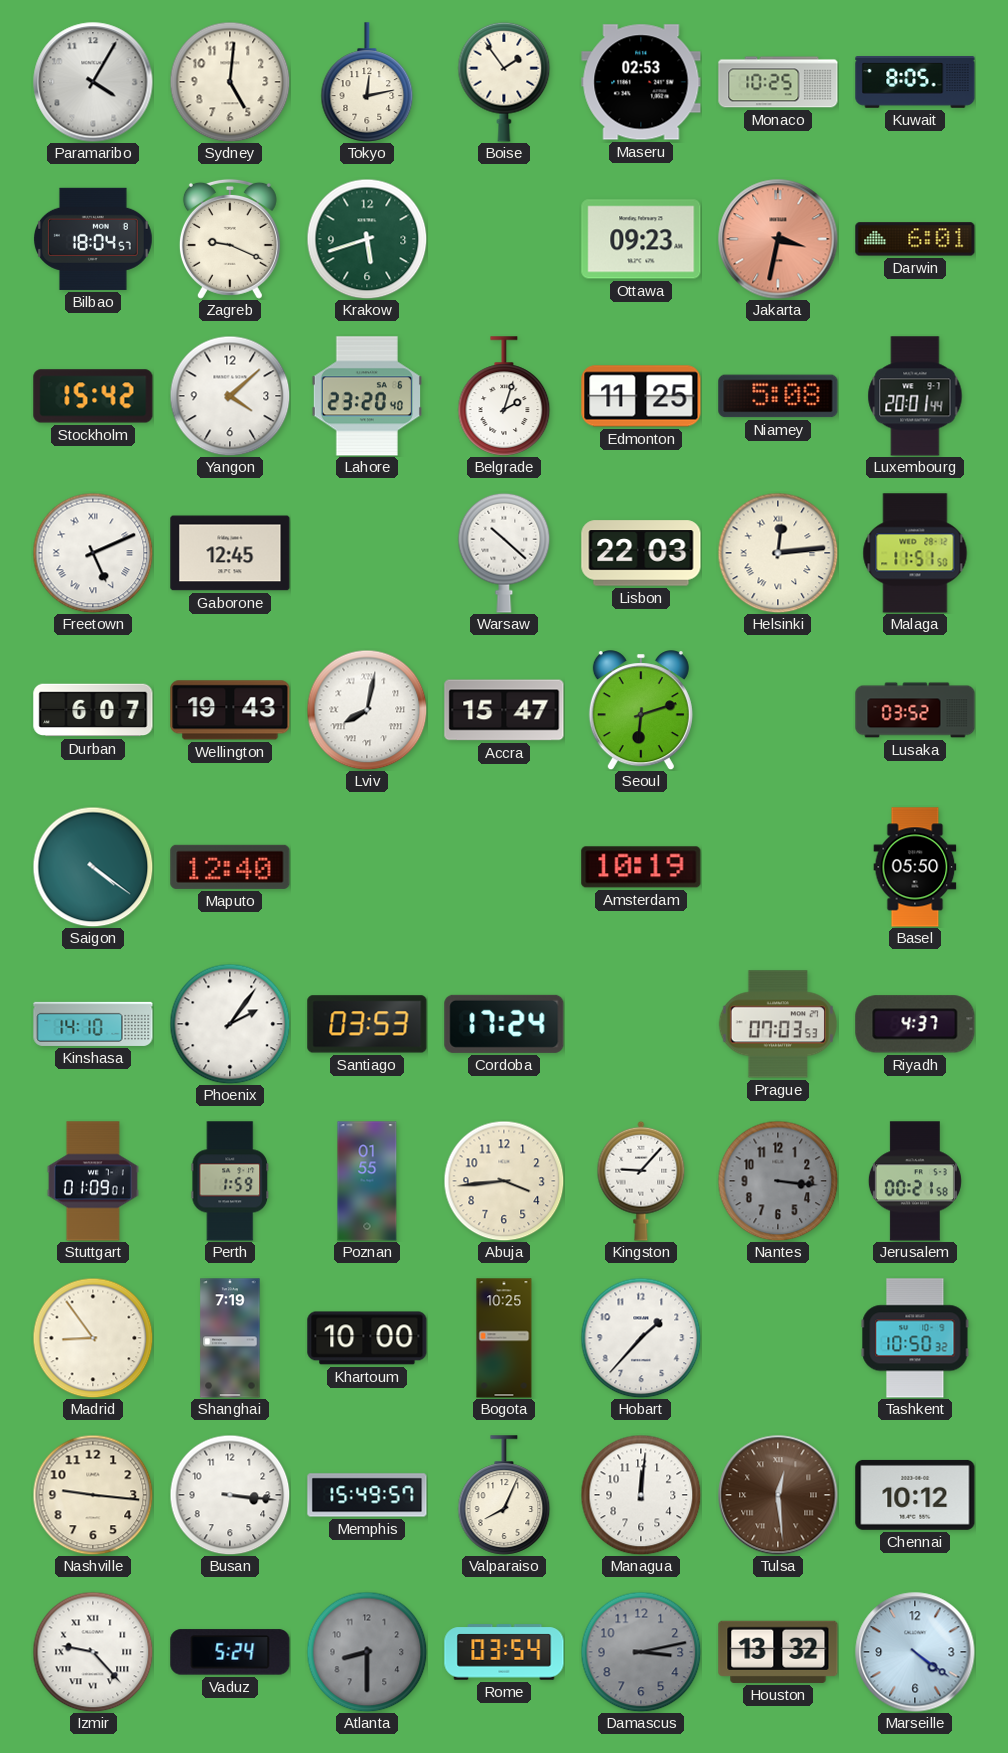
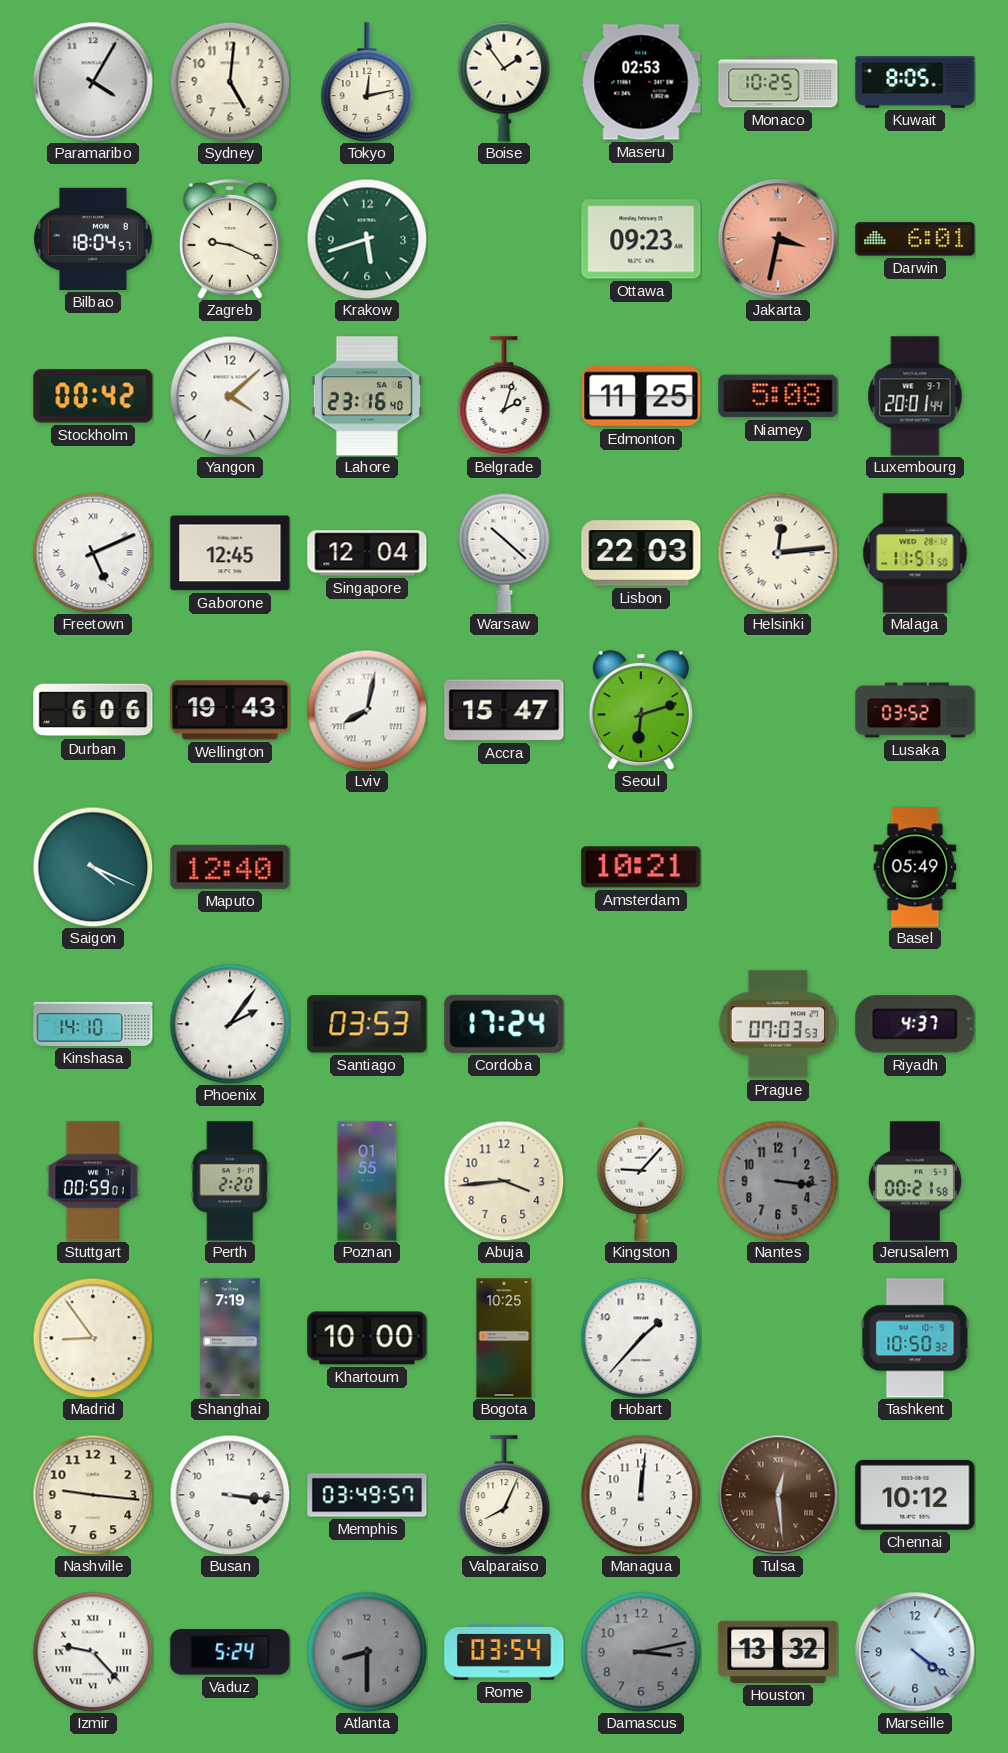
Stockholm: 15:42 -> 00:42
Lahore: 23:20 -> 23:16
Singapore: none -> 12:04
Durban: 6:07 -> 6:06
Saigon: 4:21 -> 4:19
Amsterdam: 10:19 -> 10:21
Basel: 05:50 -> 05:49
Stuttgart: 01:09 -> 00:59
Perth: 1:59 -> 2:20
Memphis: 15:49 -> 03:49
